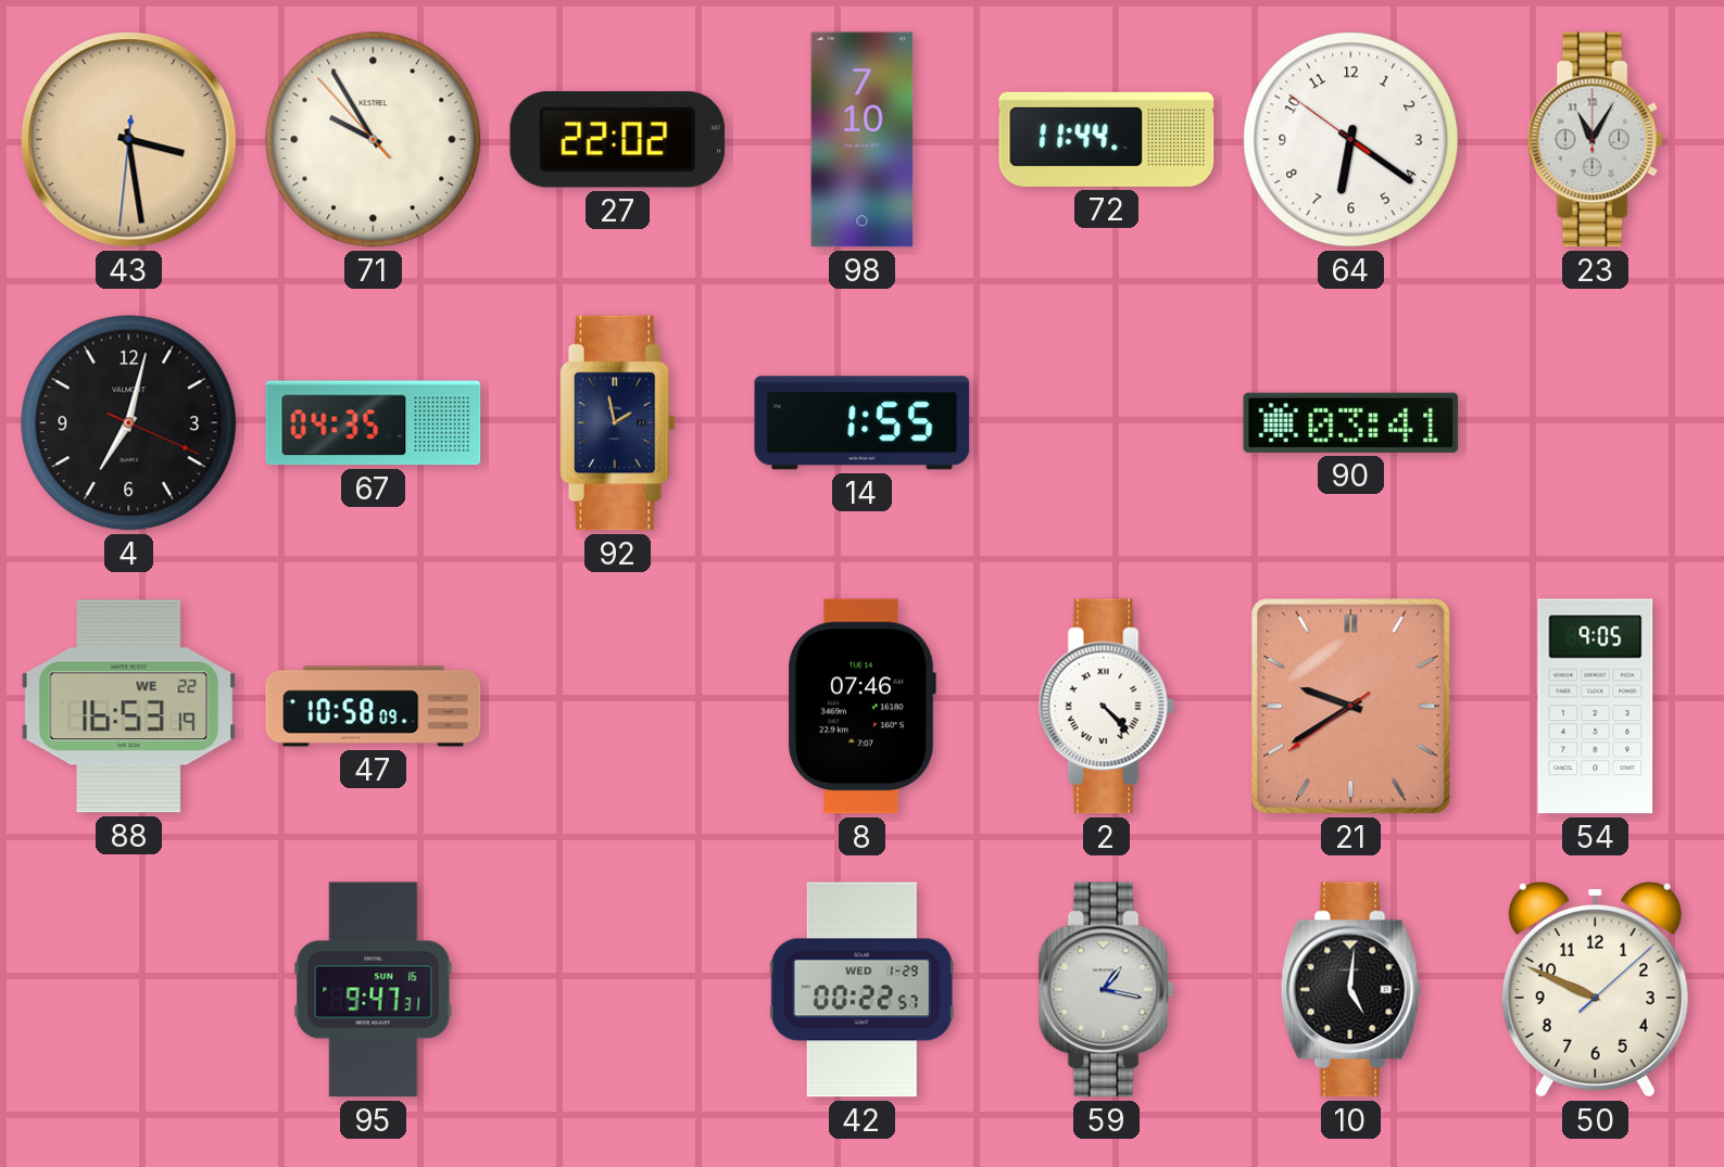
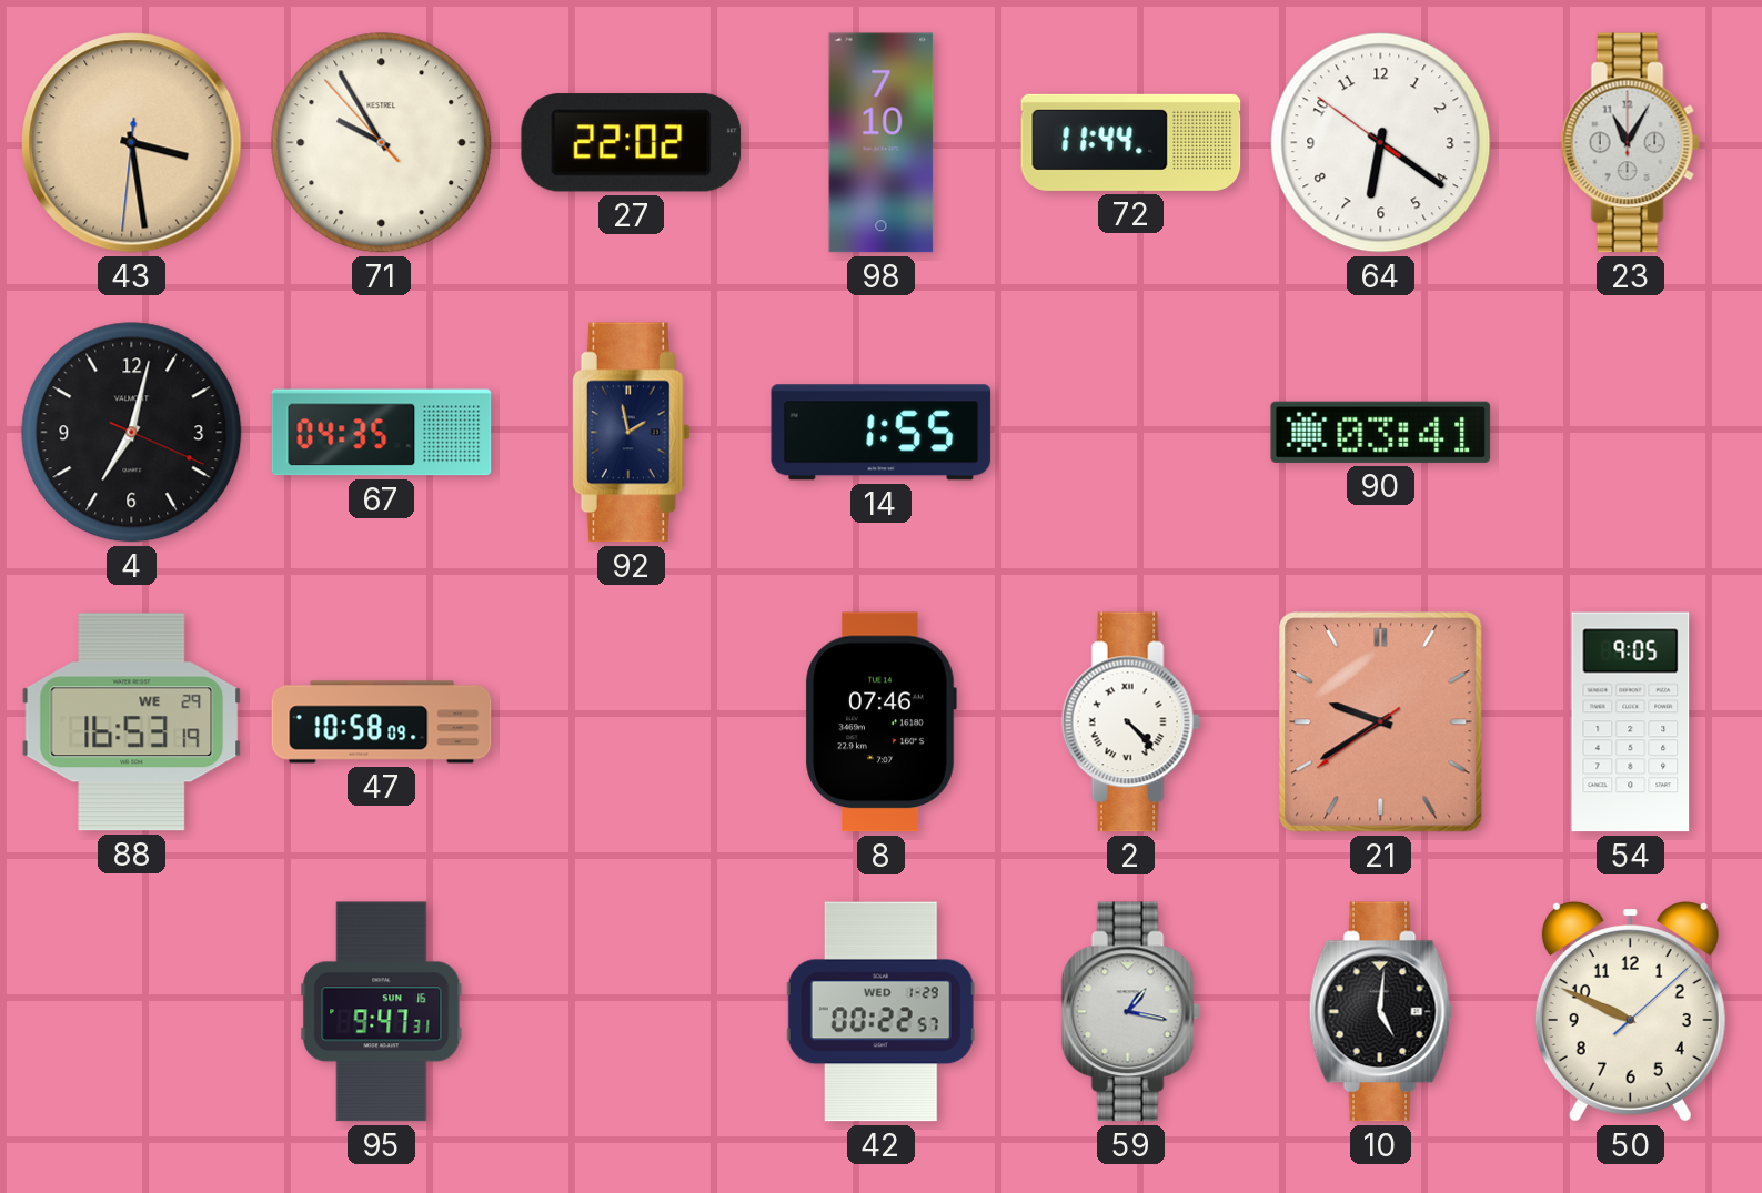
88 date: WE 22 -> WE 29
